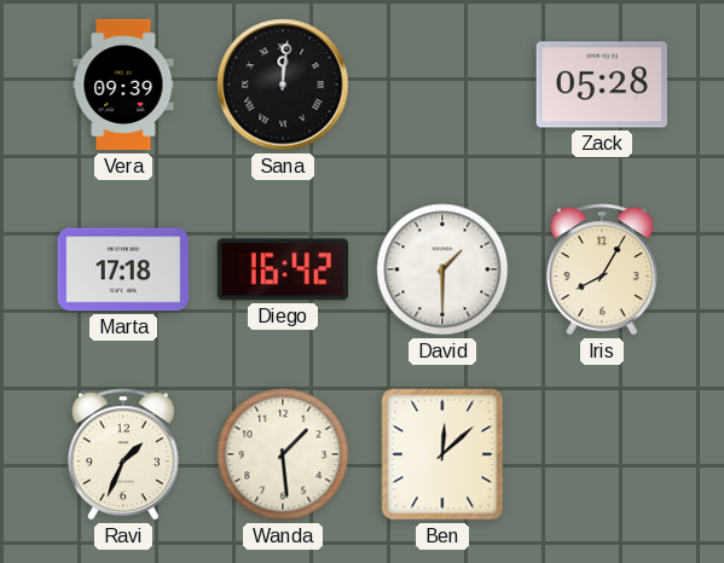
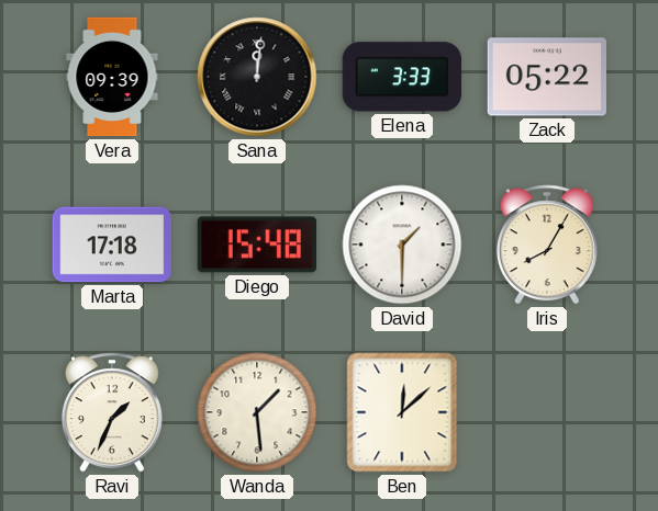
Elena: none -> 3:33
Zack: 05:28 -> 05:22
Diego: 16:42 -> 15:48
